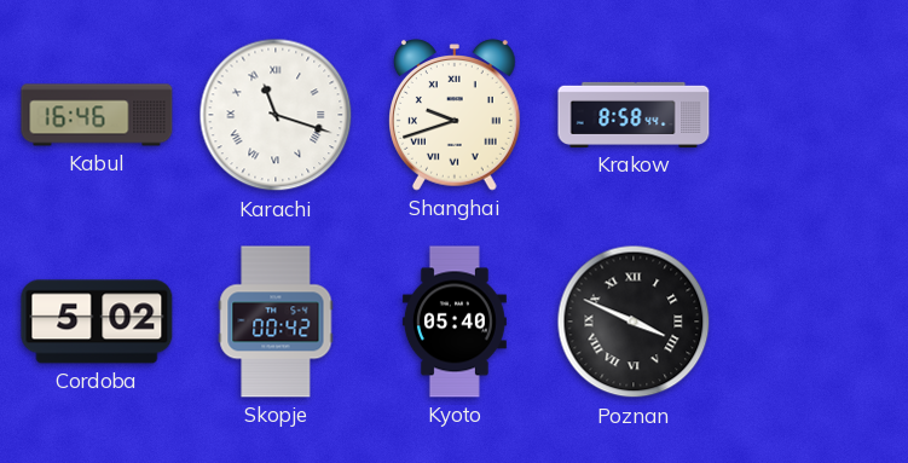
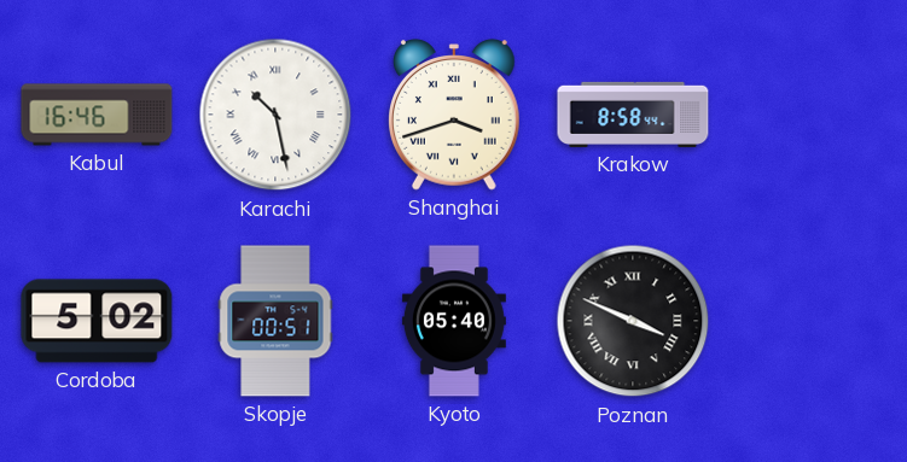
Karachi: 11:18 -> 10:28
Shanghai: 9:42 -> 3:42
Skopje: 00:42 -> 00:51
